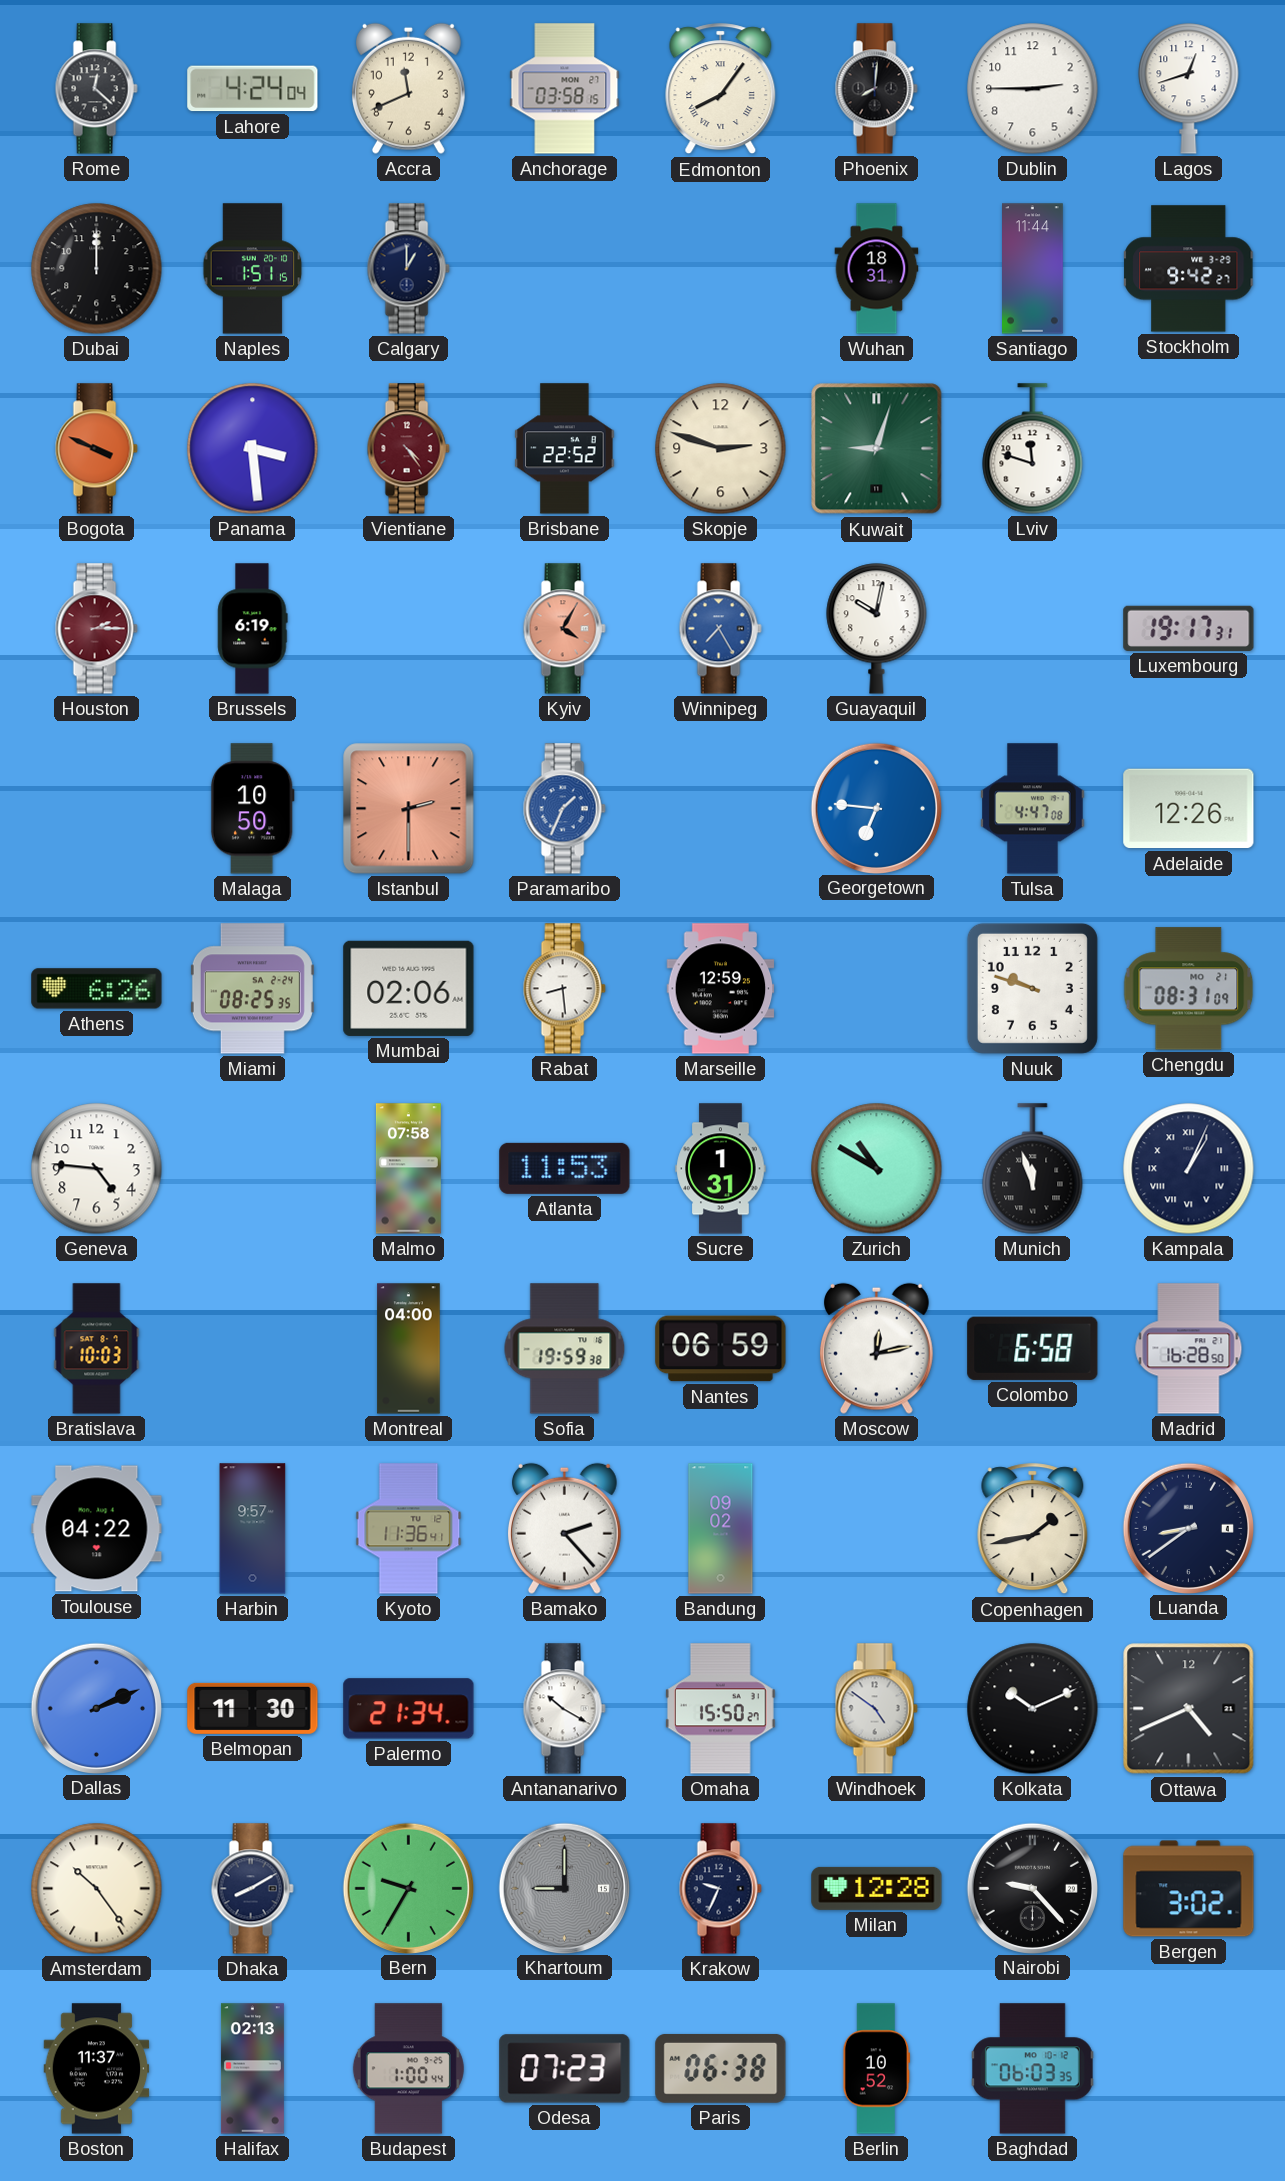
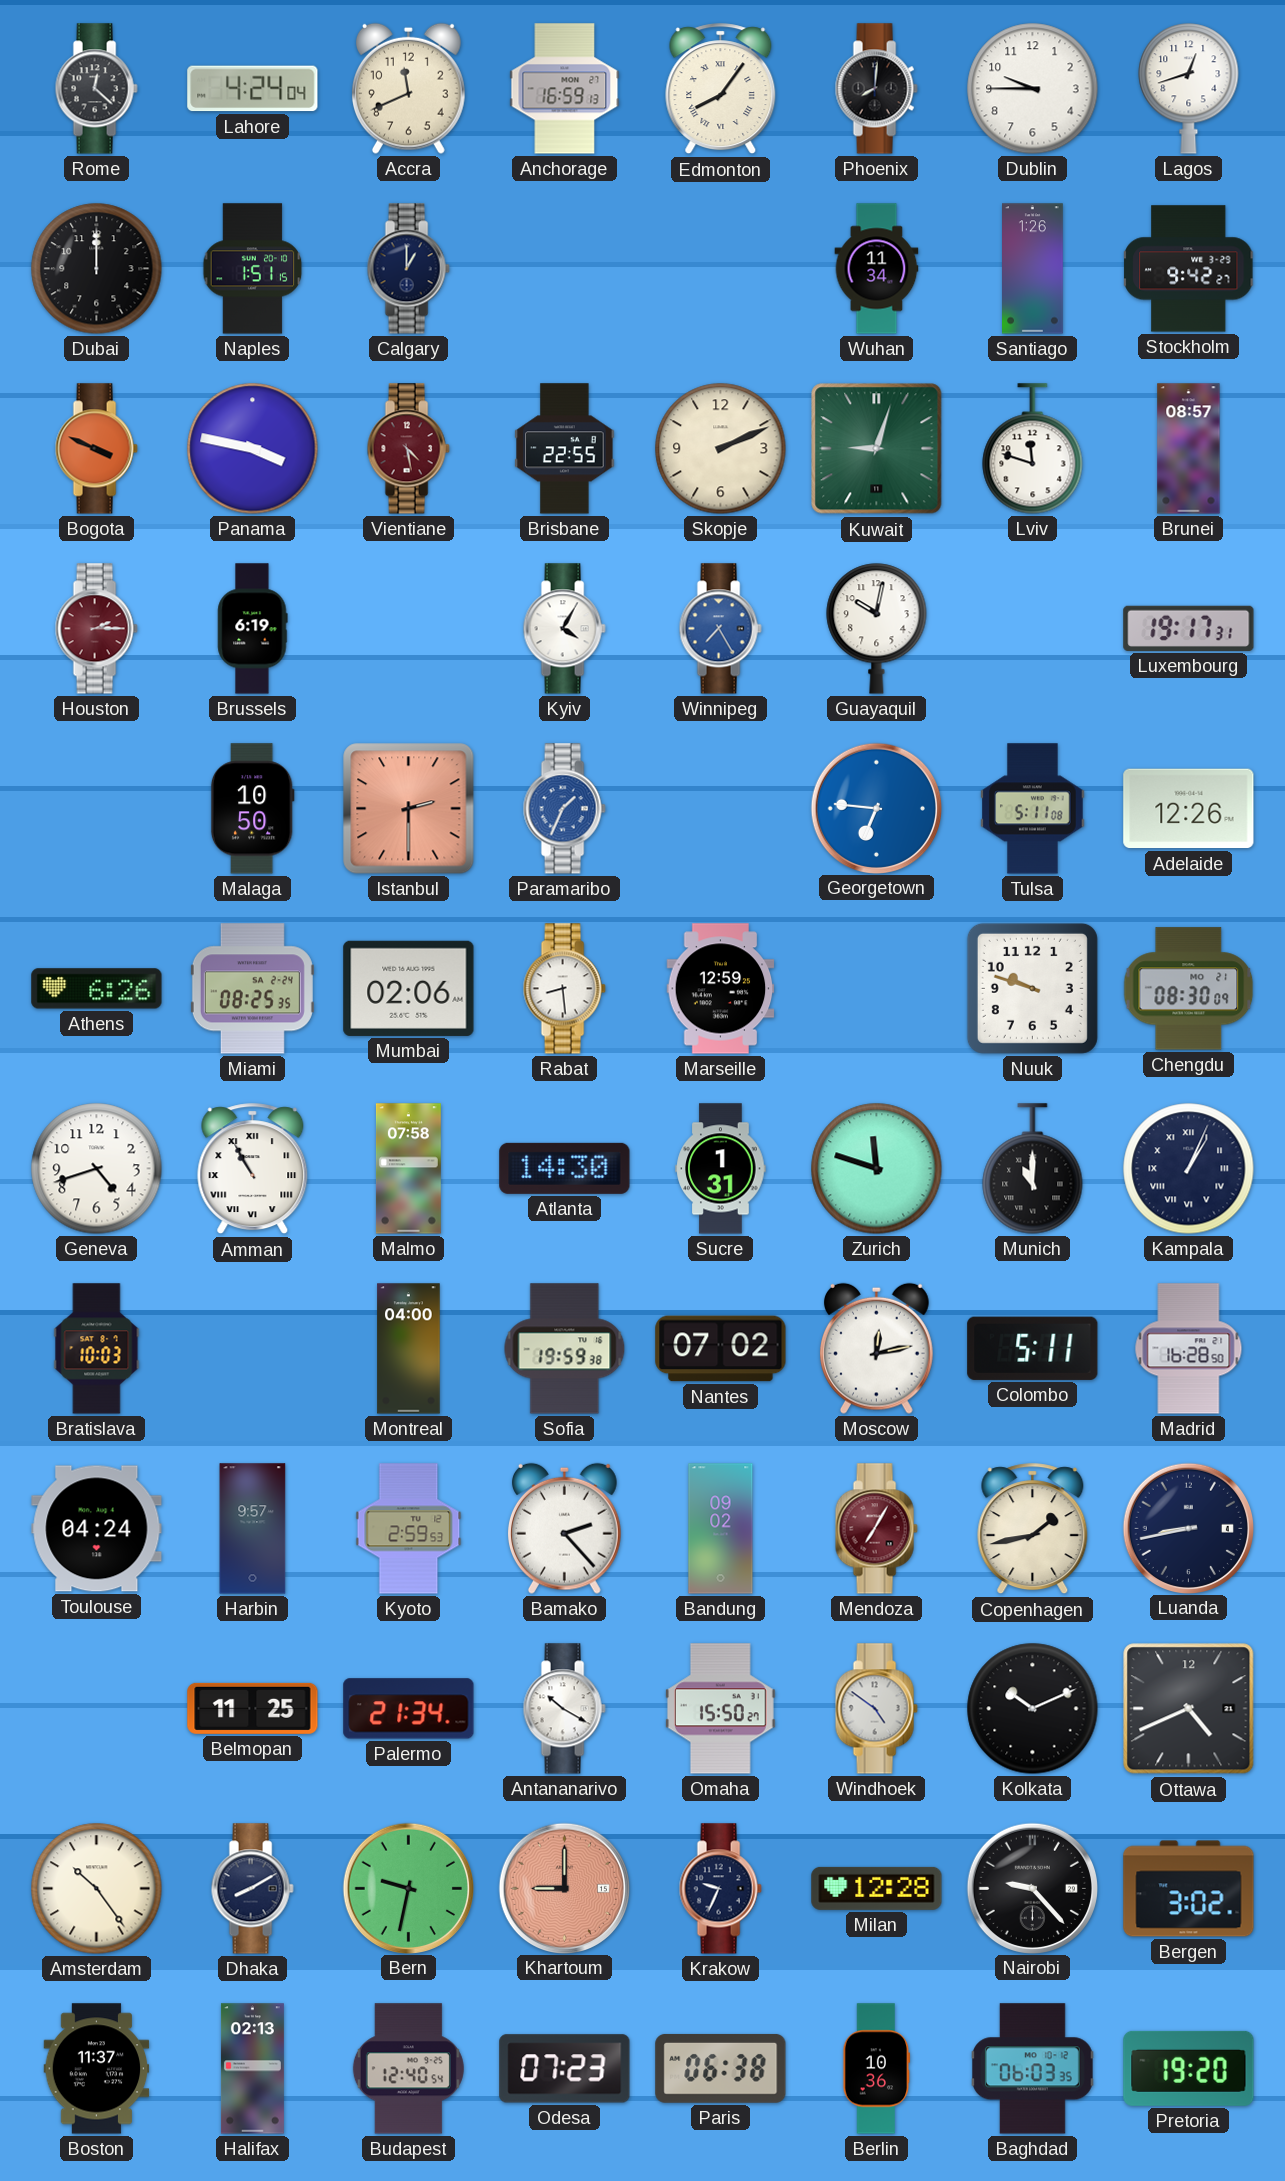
Anchorage: 03:58 -> 16:59
Dublin: 2:45 -> 9:45
Wuhan: 18:31 -> 11:34
Santiago: 11:44 -> 1:26
Panama: 3:29 -> 3:47
Vientiane: 4:24 -> 4:28
Brisbane: 22:52 -> 22:55
Skopje: 2:48 -> 2:11
Brunei: none -> 08:57
Kyiv dial: salmon -> white
Tulsa: 4:47 -> 5:11
Chengdu: 08:31 -> 08:30
Geneva: 4:46 -> 4:42
Amman: none -> 10:55
Atlanta: 11:53 -> 14:30
Zurich: 10:50 -> 11:48
Munich: 11:57 -> 11:00
Nantes: 06:59 -> 07:02
Colombo: 6:58 -> 5:11
Toulouse: 04:22 -> 04:24
Kyoto: 11:36 -> 2:59
Mendoza: none -> 7:05
Luanda: 8:39 -> 8:43
Dallas: 2:11 -> none
Belmopan: 11:30 -> 11:25
Bern: 9:35 -> 9:32
Khartoum dial: grey -> salmon
Budapest: 1:00 -> 12:40
Berlin: 10:52 -> 10:36
Pretoria: none -> 19:20
